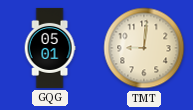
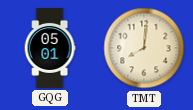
TMT: 9:01 -> 8:01
